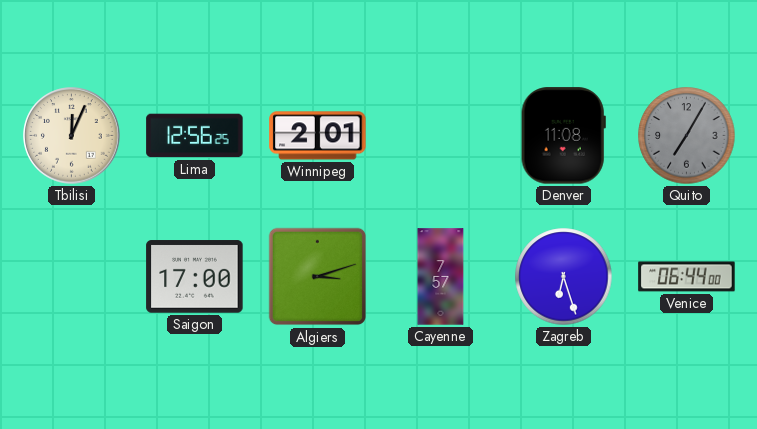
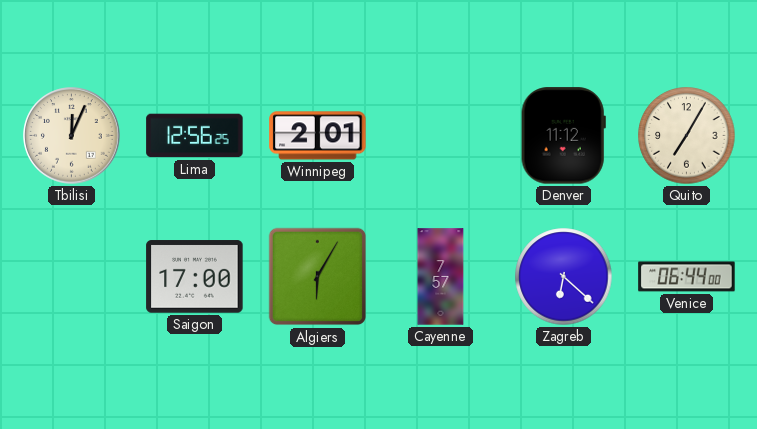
Denver: 11:08 -> 11:12
Quito dial: grey -> cream
Algiers: 3:12 -> 6:05
Zagreb: 6:27 -> 6:22
